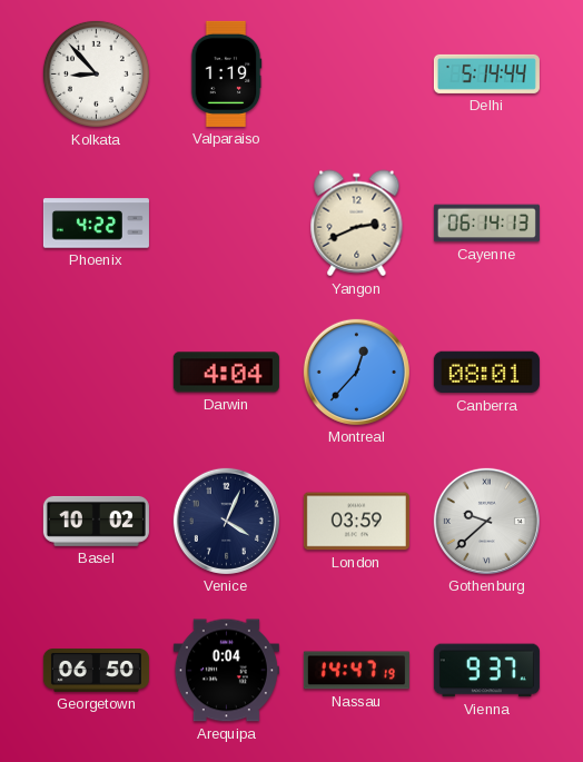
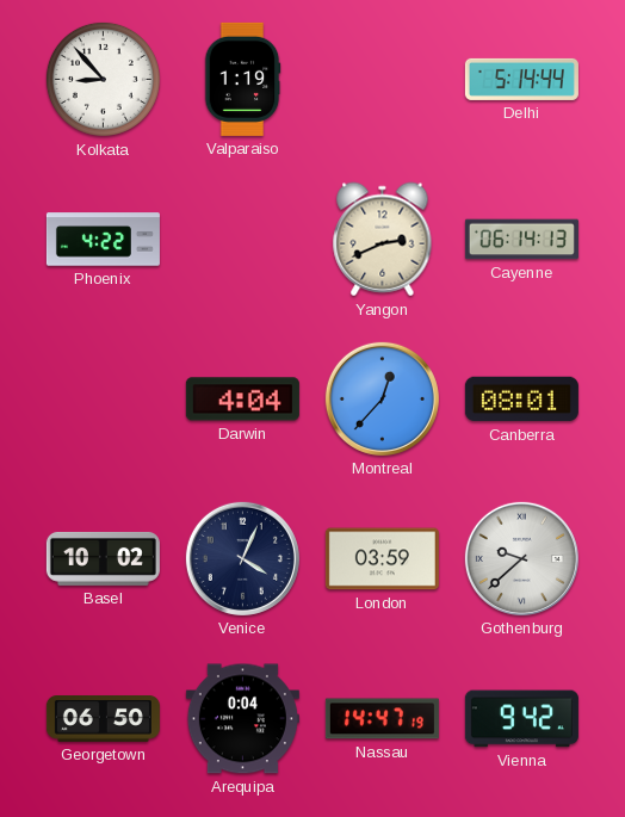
Vienna: 9:37 -> 9:42
